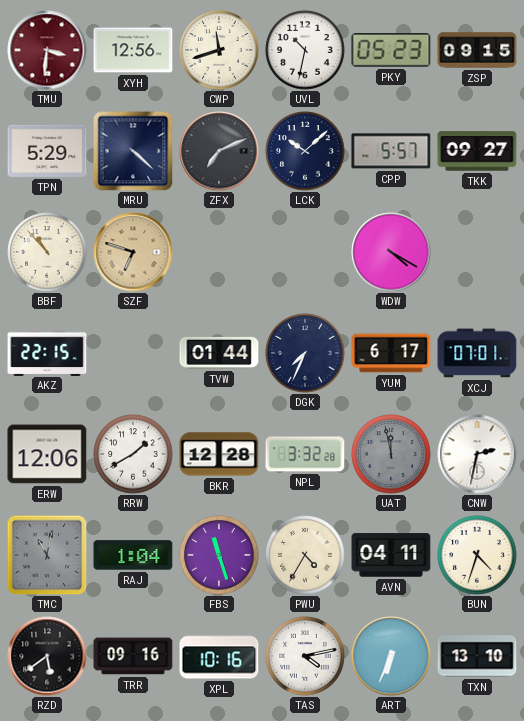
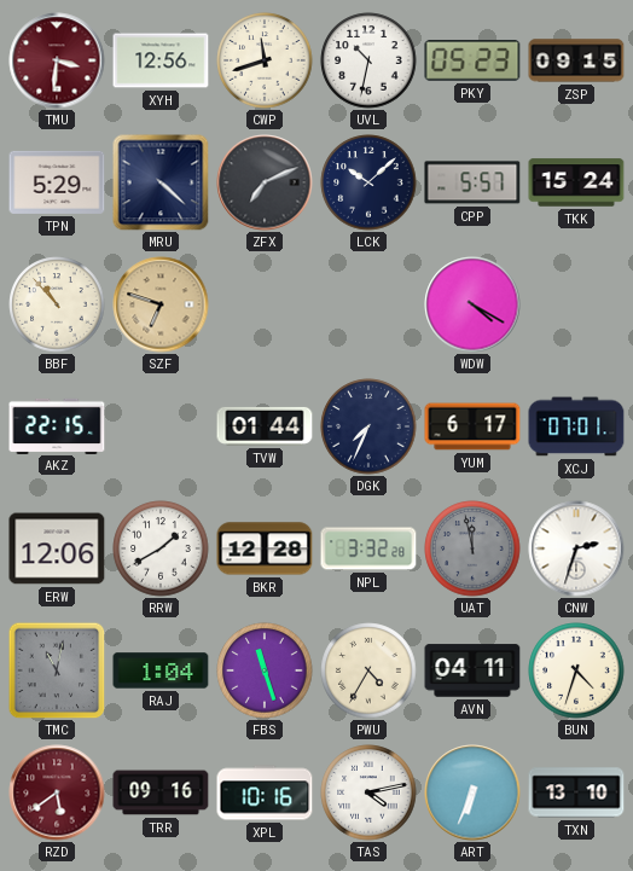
TKK: 09:27 -> 15:24
CNW: 2:32 -> 2:33
RZD dial: black -> burgundy
